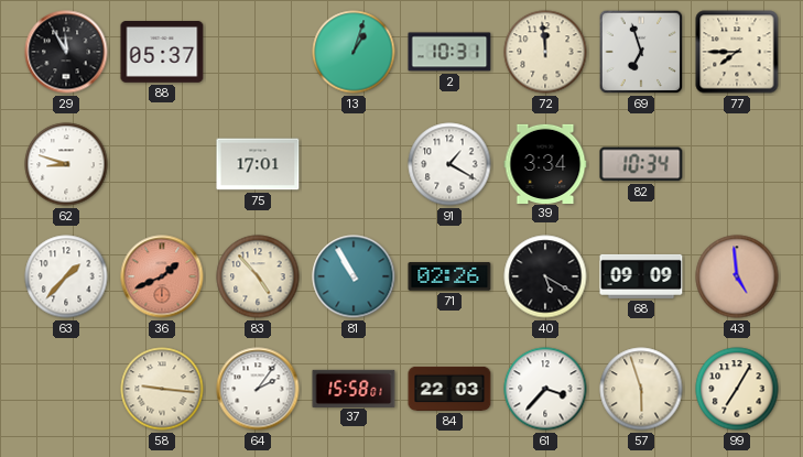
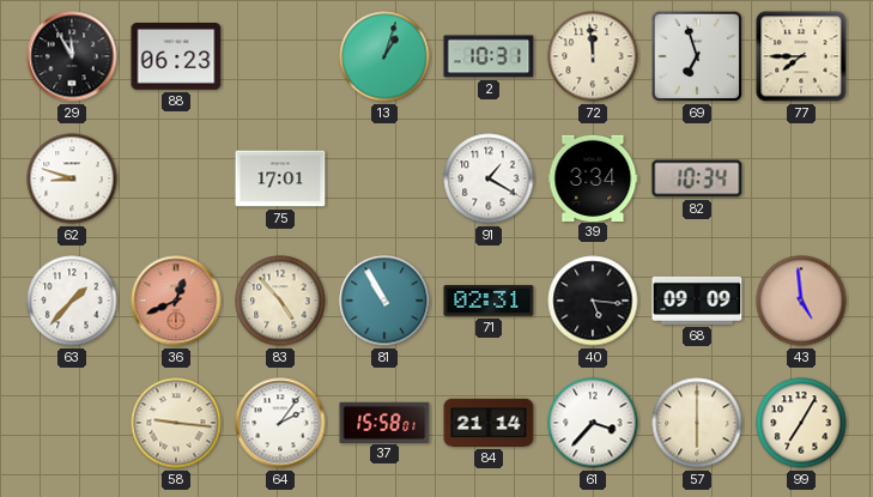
88: 05:37 -> 06:23
36: 1:41 -> 12:41
71: 02:26 -> 02:31
40: 5:20 -> 5:16
84: 22:03 -> 21:14
57: 5:57 -> 6:00
